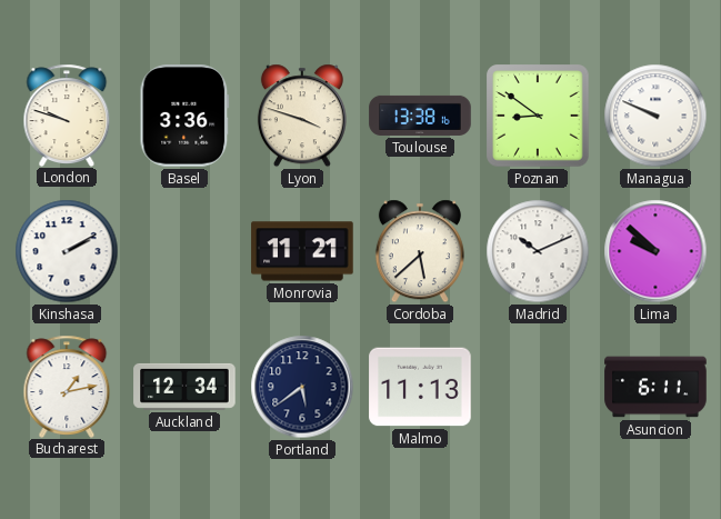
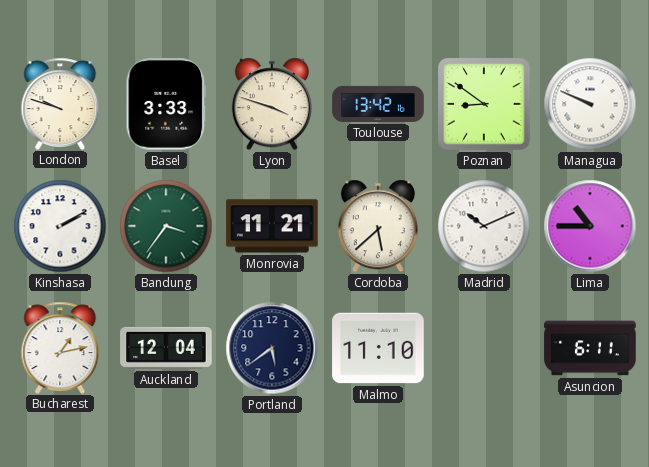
Basel: 3:36 -> 3:33
Toulouse: 13:38 -> 13:42
Bandung: none -> 3:36
Lima: 9:52 -> 10:45
Auckland: 12:34 -> 12:04
Malmo: 11:13 -> 11:10
